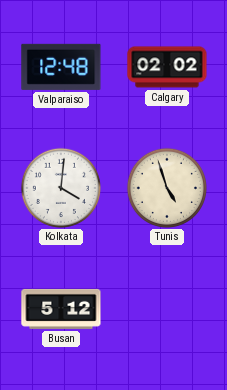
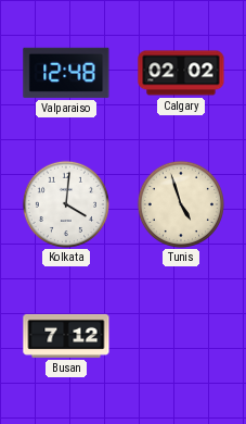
Busan: 5:12 -> 7:12
